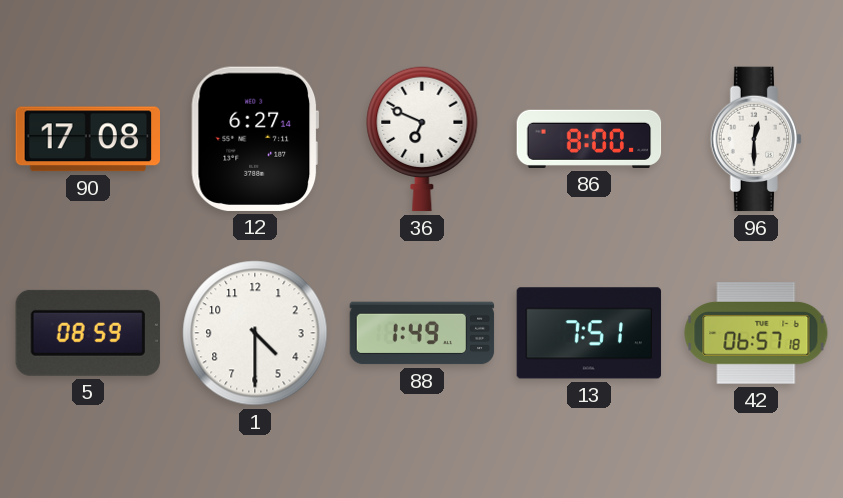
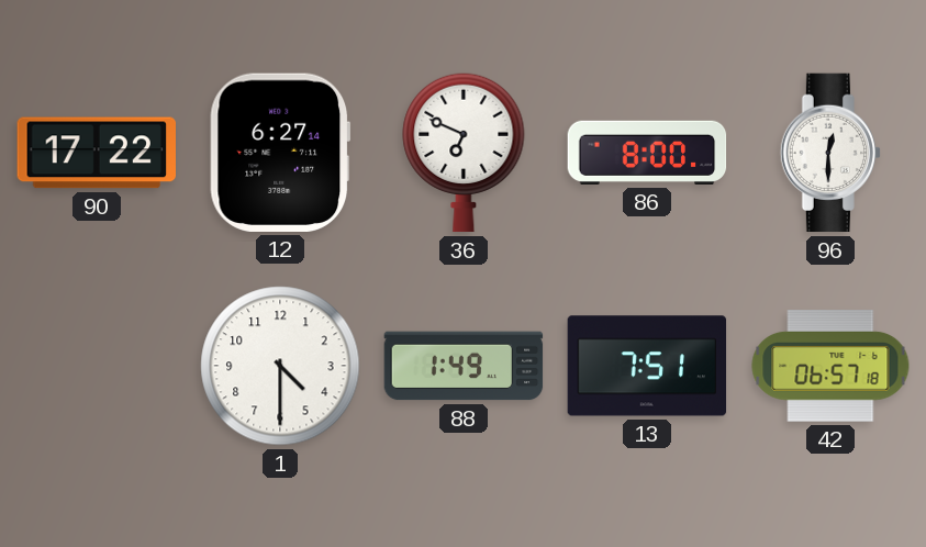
90: 17:08 -> 17:22
5: 08:59 -> none
